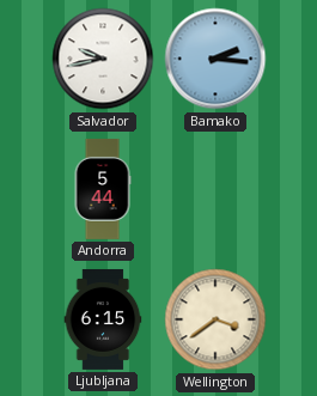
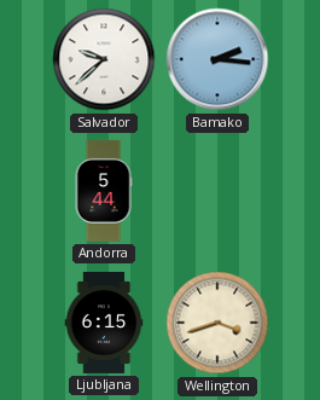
Salvador: 9:43 -> 9:38
Wellington: 3:39 -> 3:42
